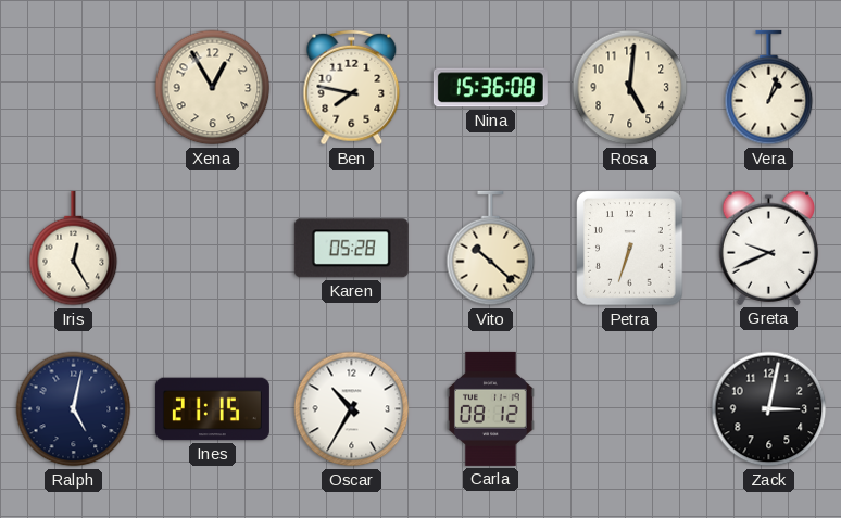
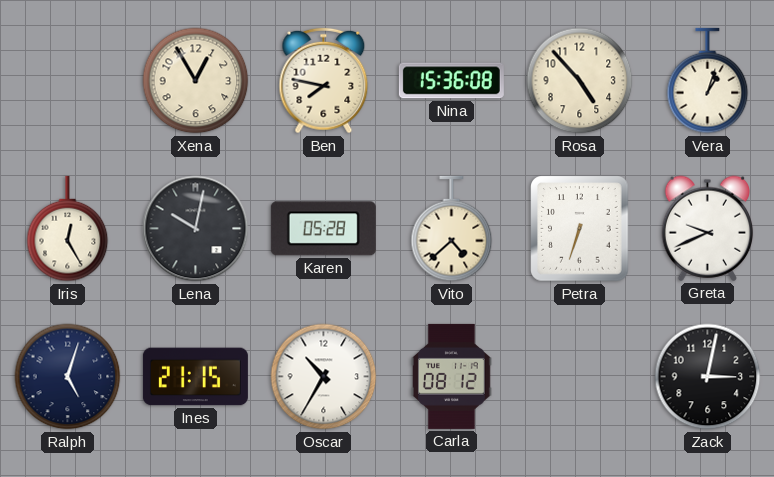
Rosa: 5:01 -> 4:53
Lena: none -> 10:02
Vito: 10:22 -> 4:38
Ralph: 5:02 -> 5:03
